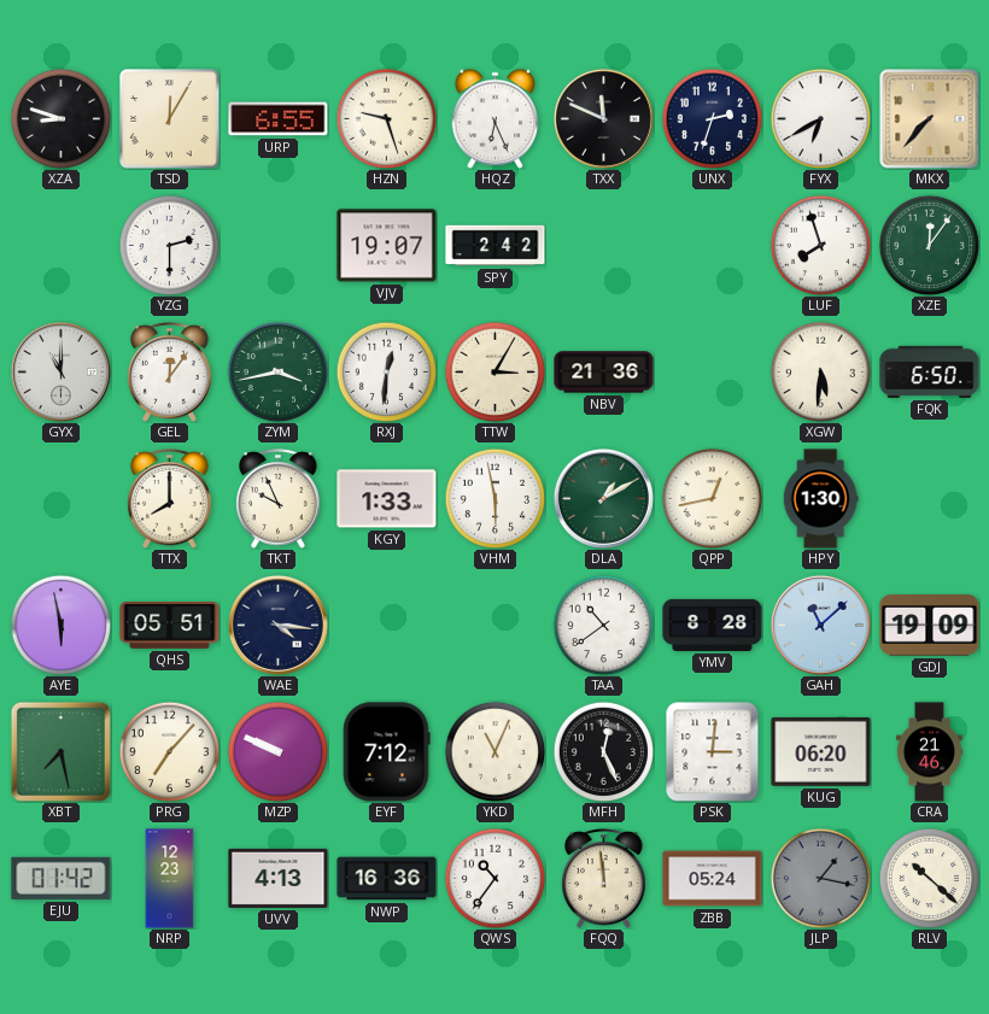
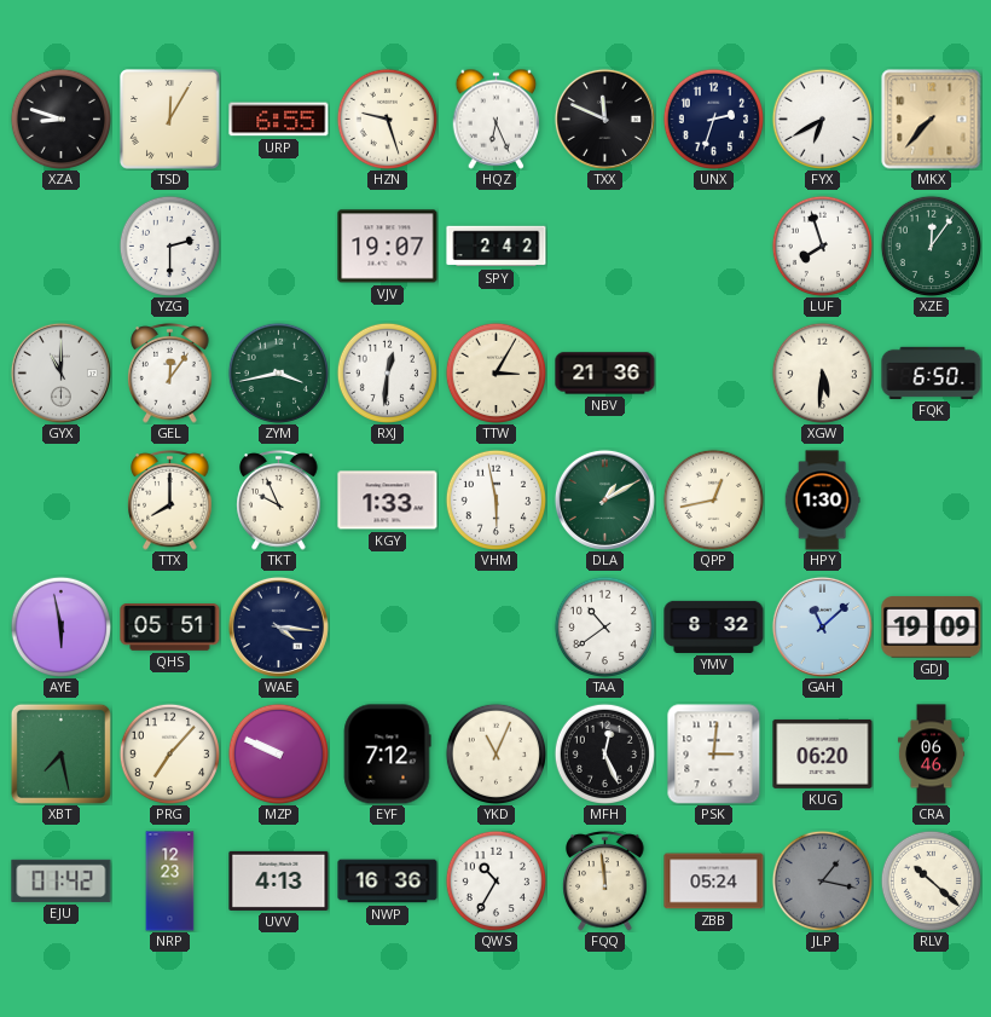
YMV: 8:28 -> 8:32
CRA: 21:46 -> 06:46
QWS: 10:36 -> 10:35
